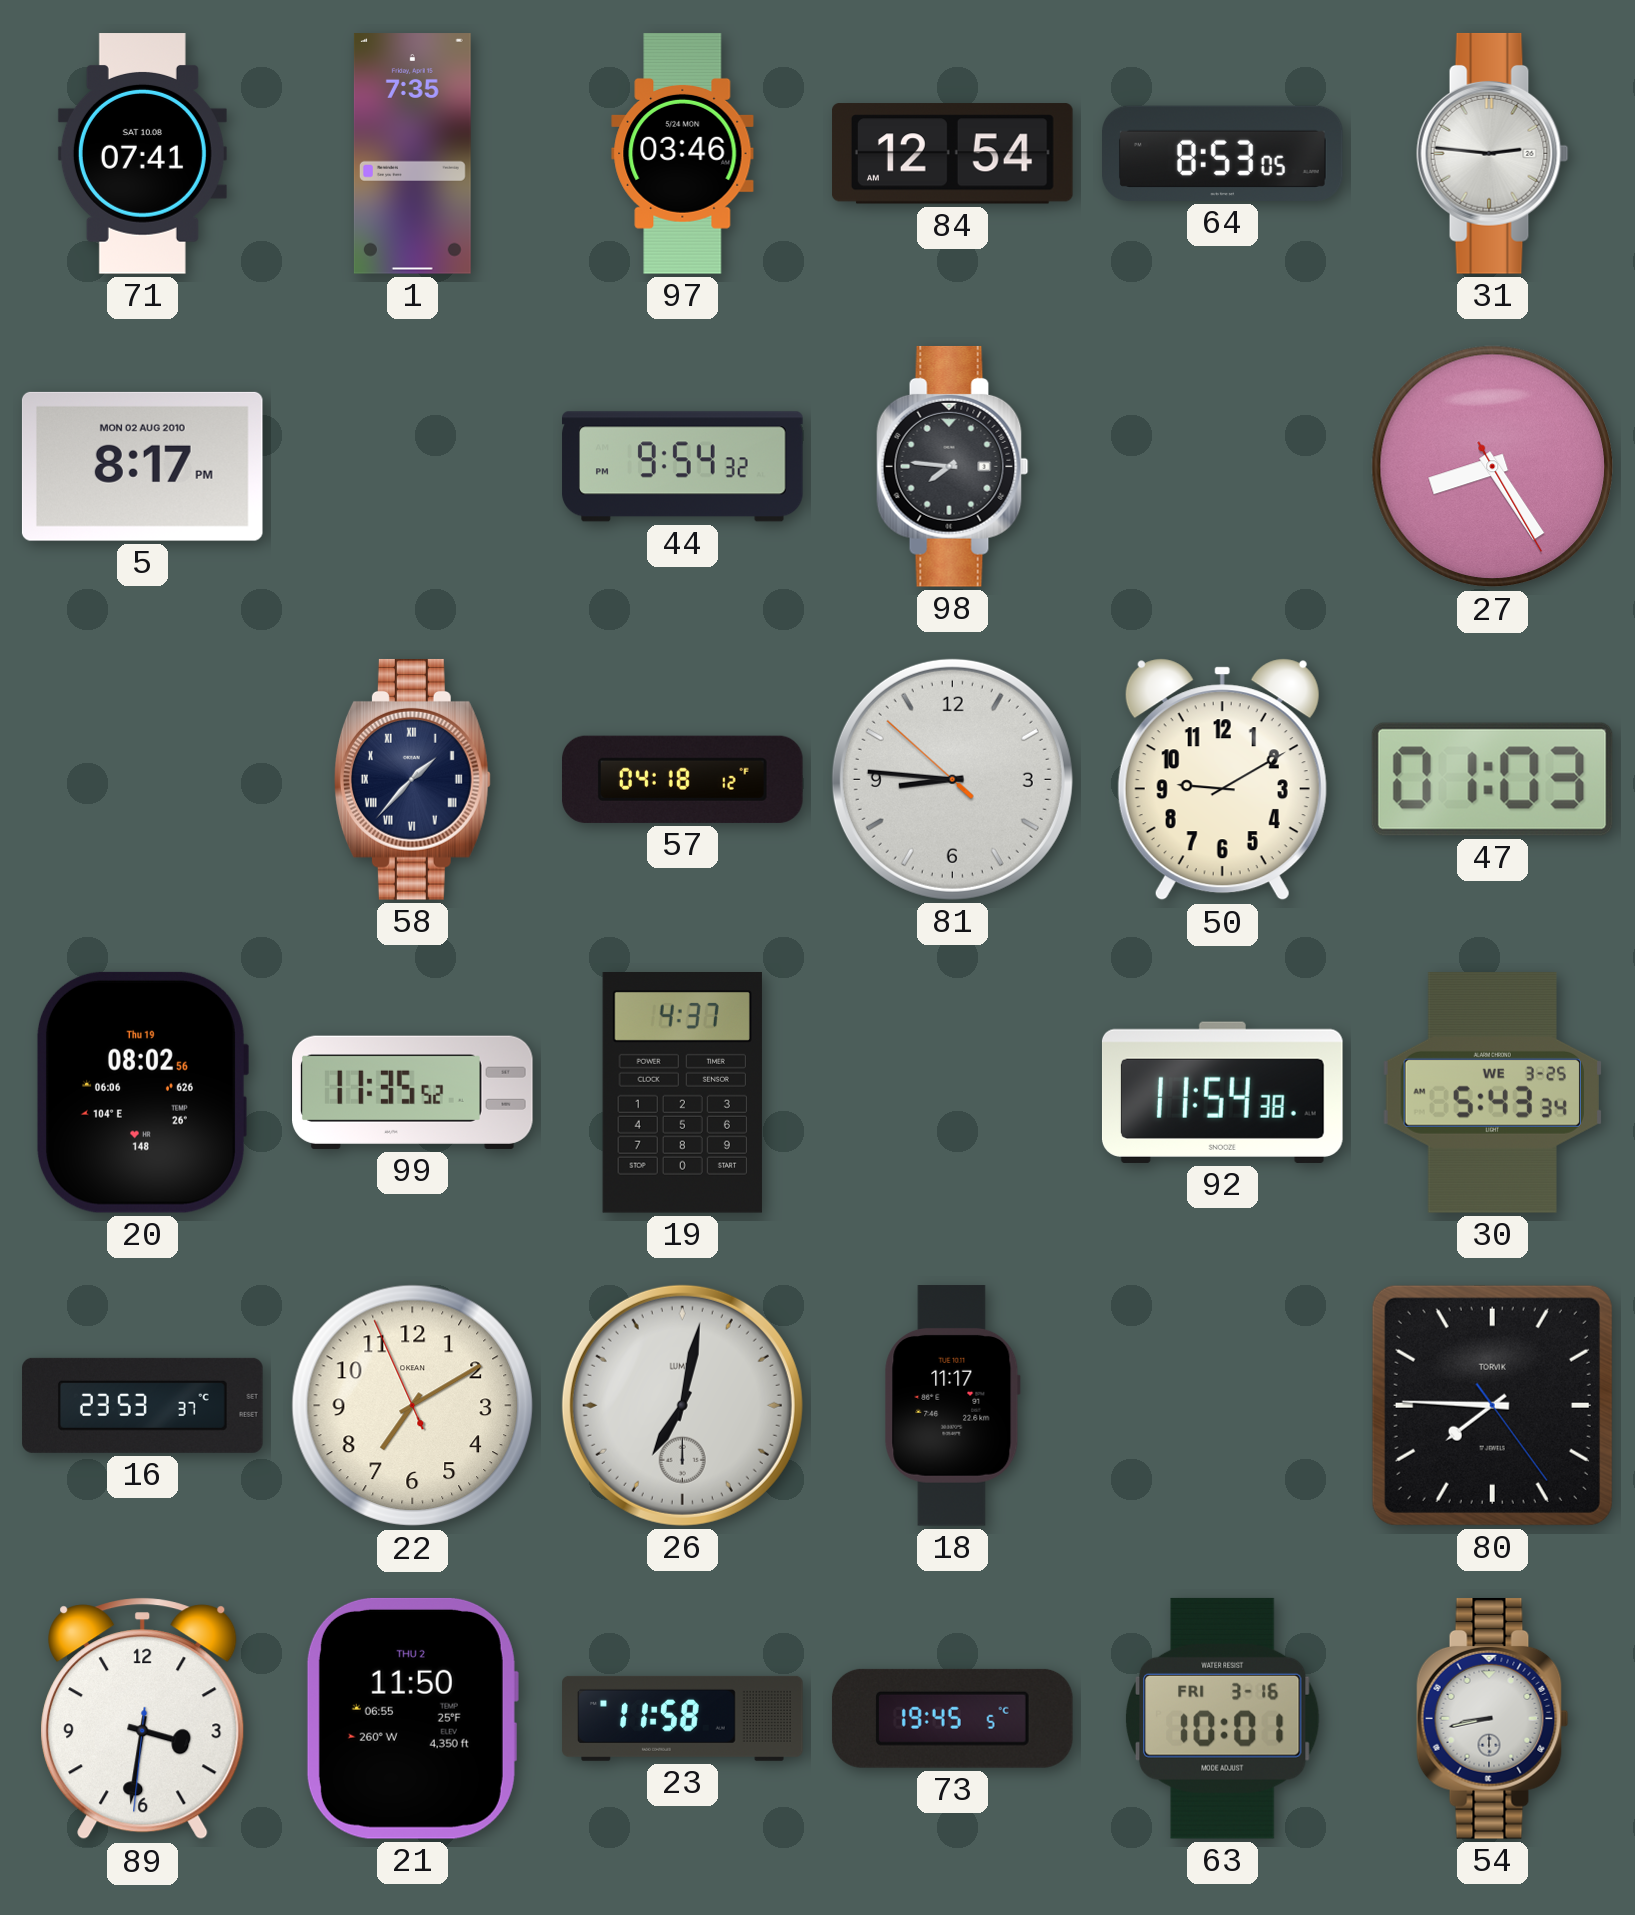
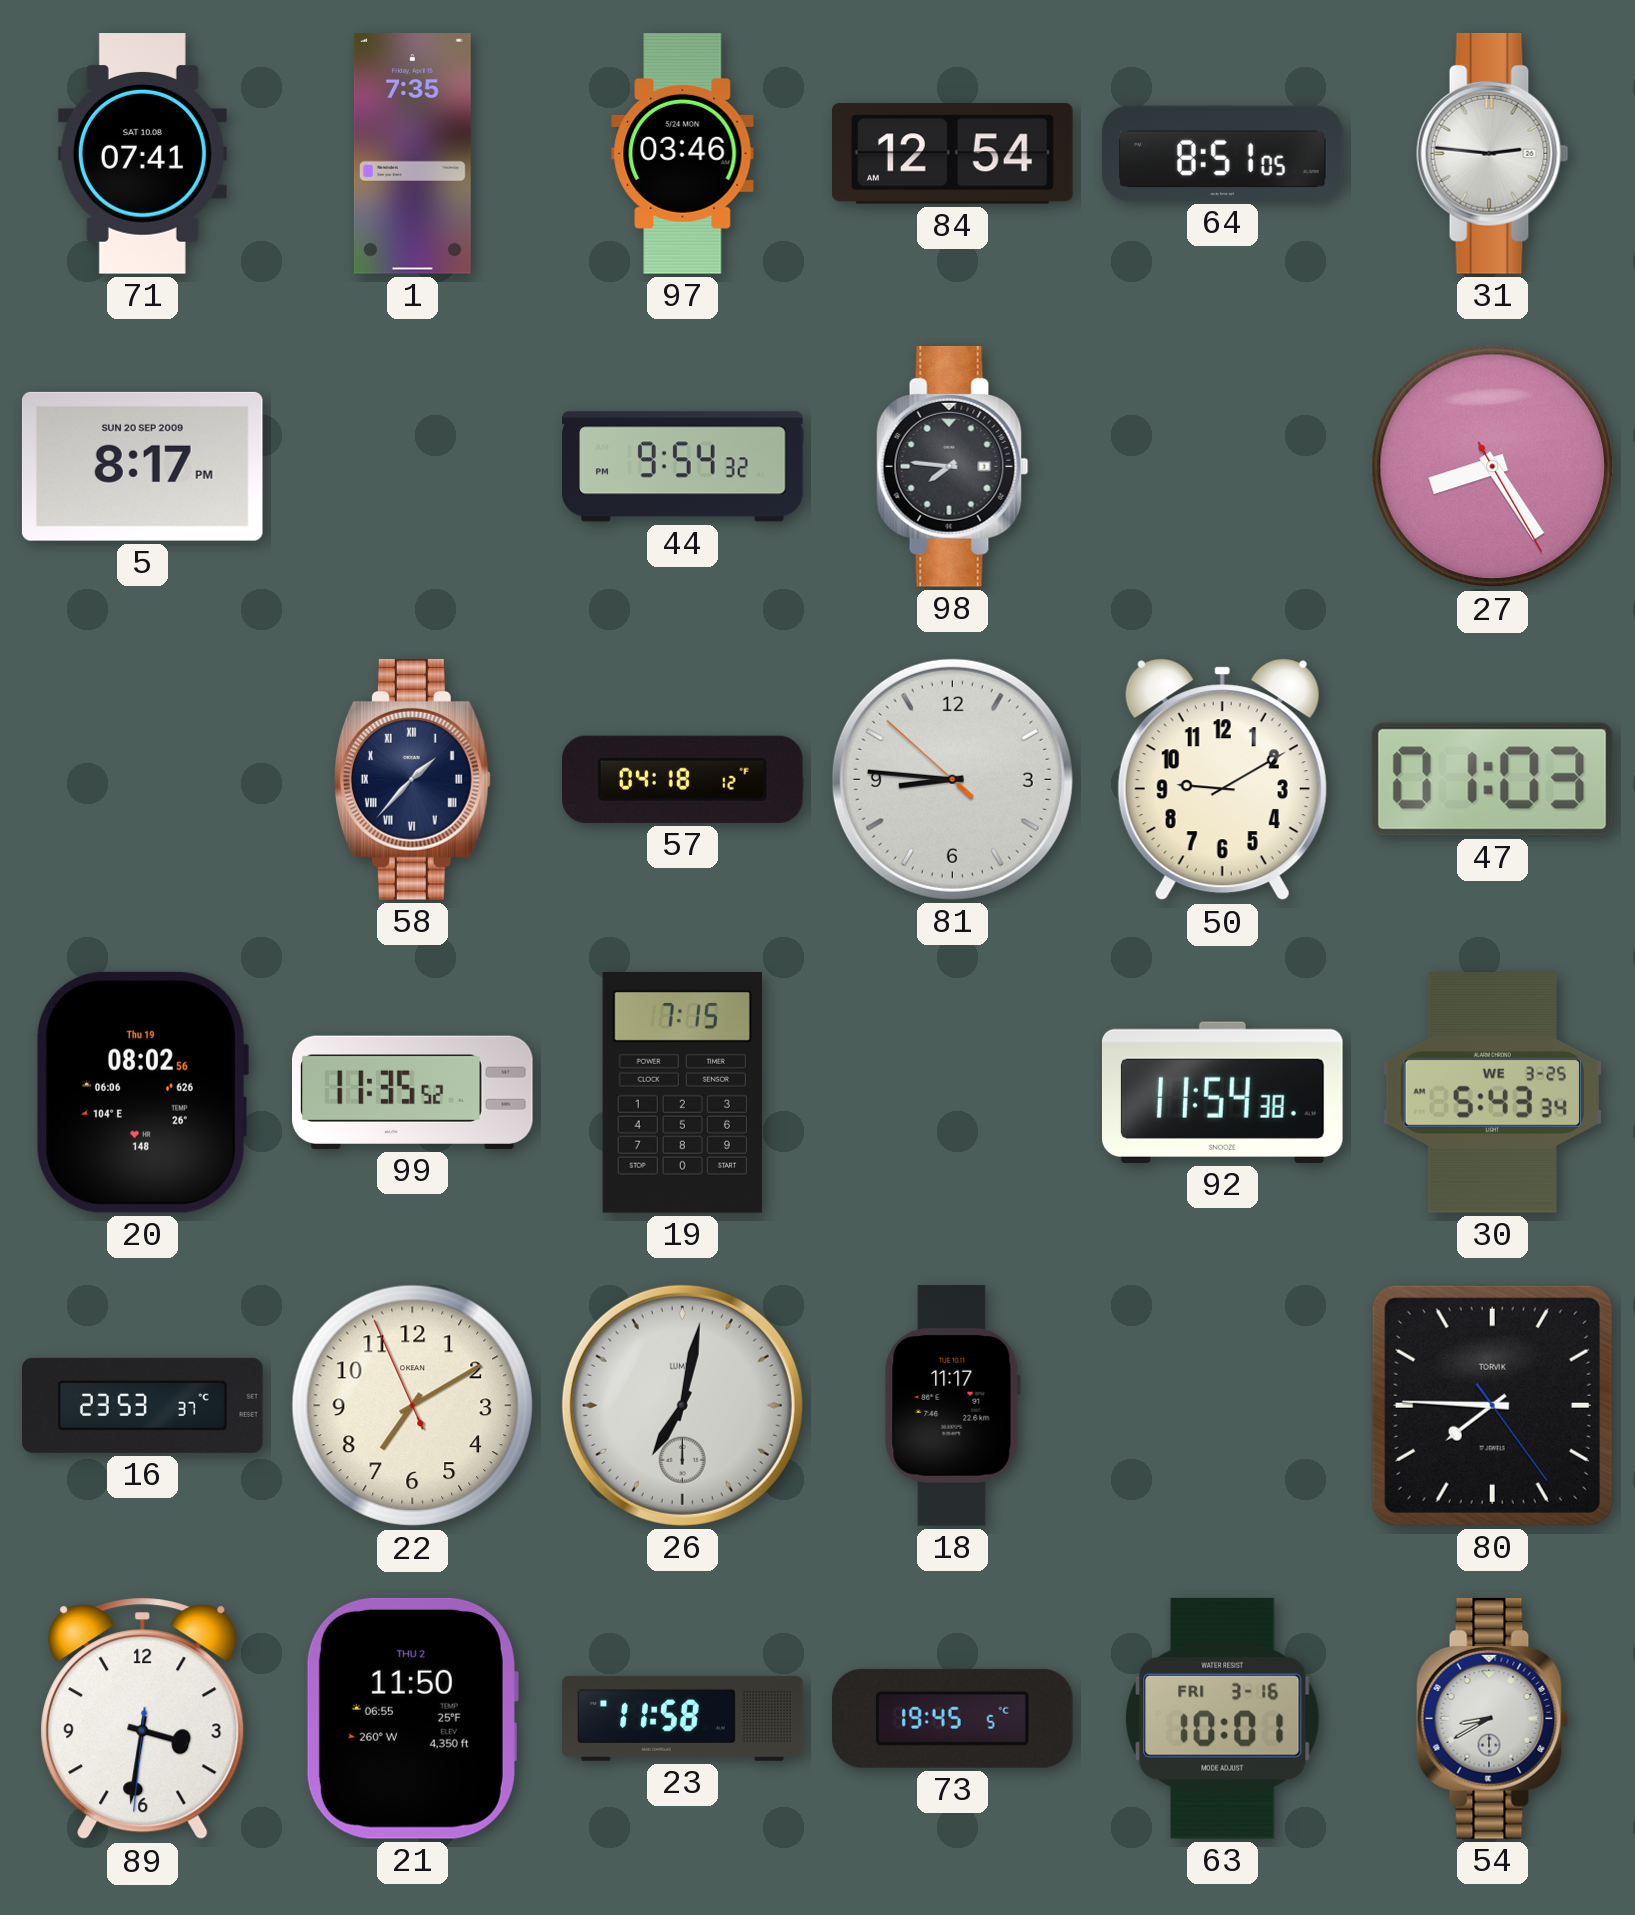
64: 8:53 -> 8:51
5 date: MON 02 AUG 2010 -> SUN 20 SEP 2009
19: 4:37 -> 7:15
54: 8:43 -> 8:40
